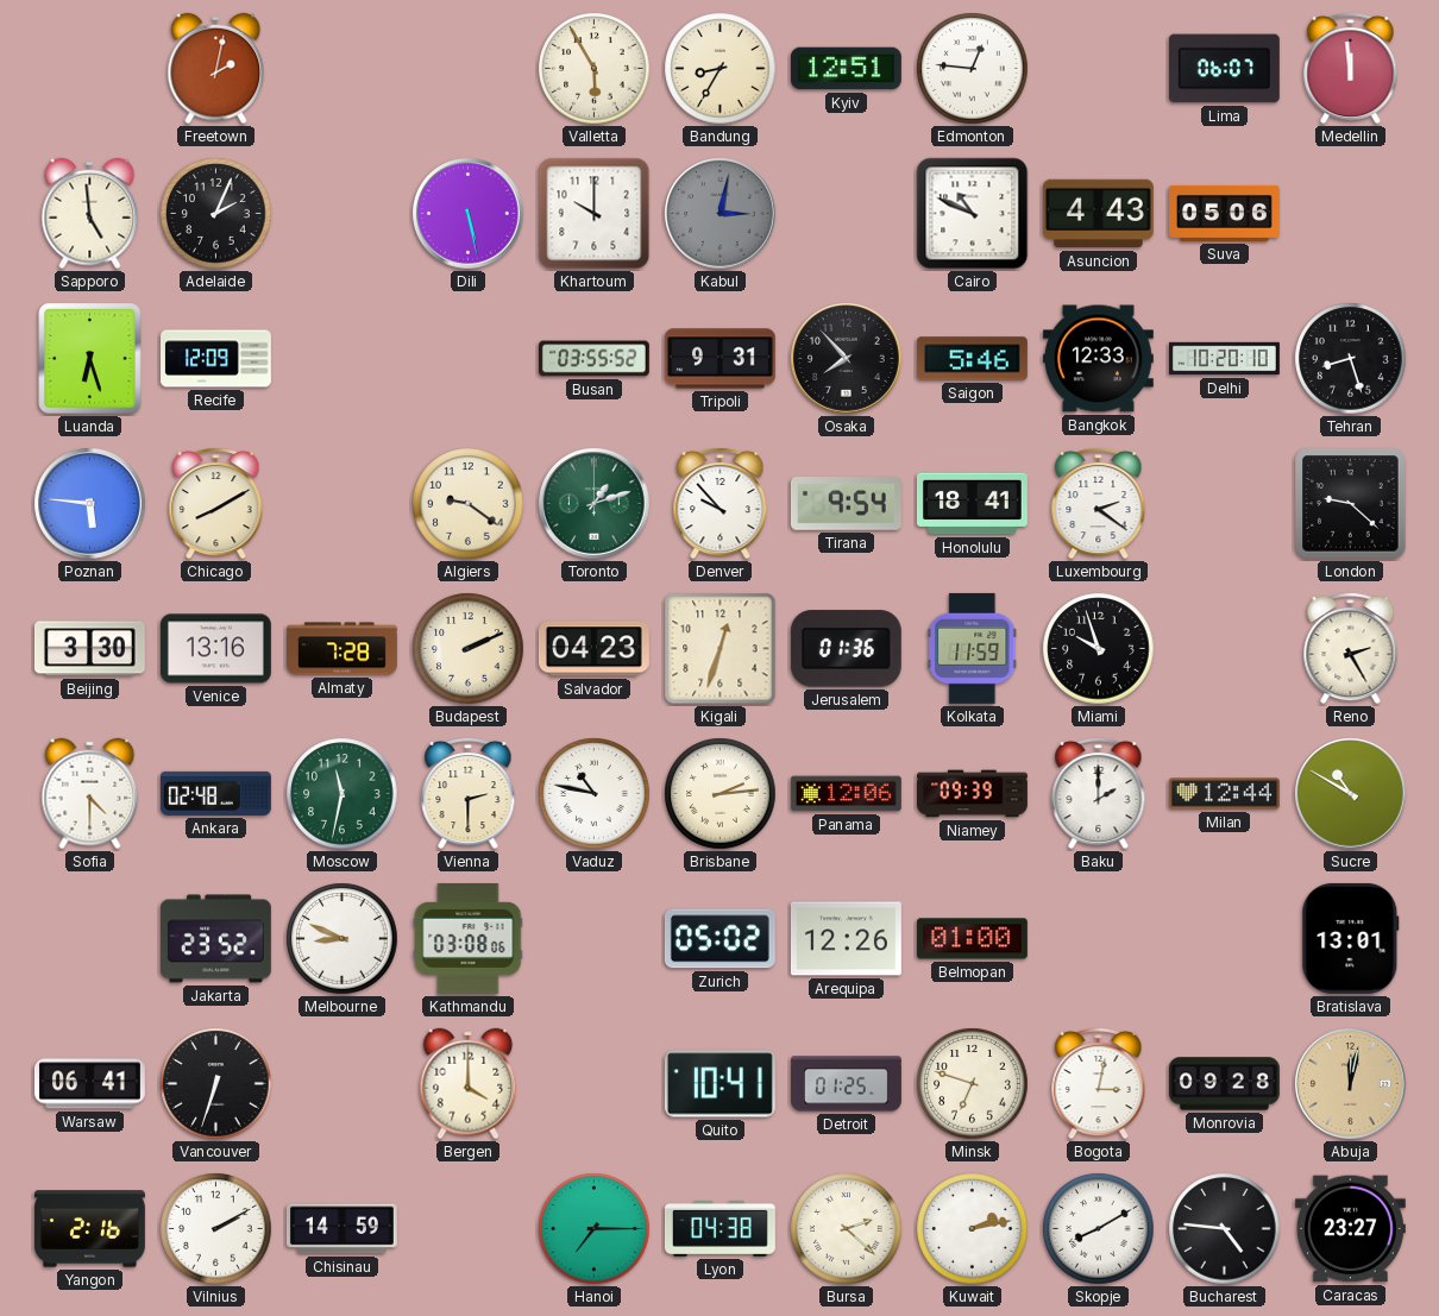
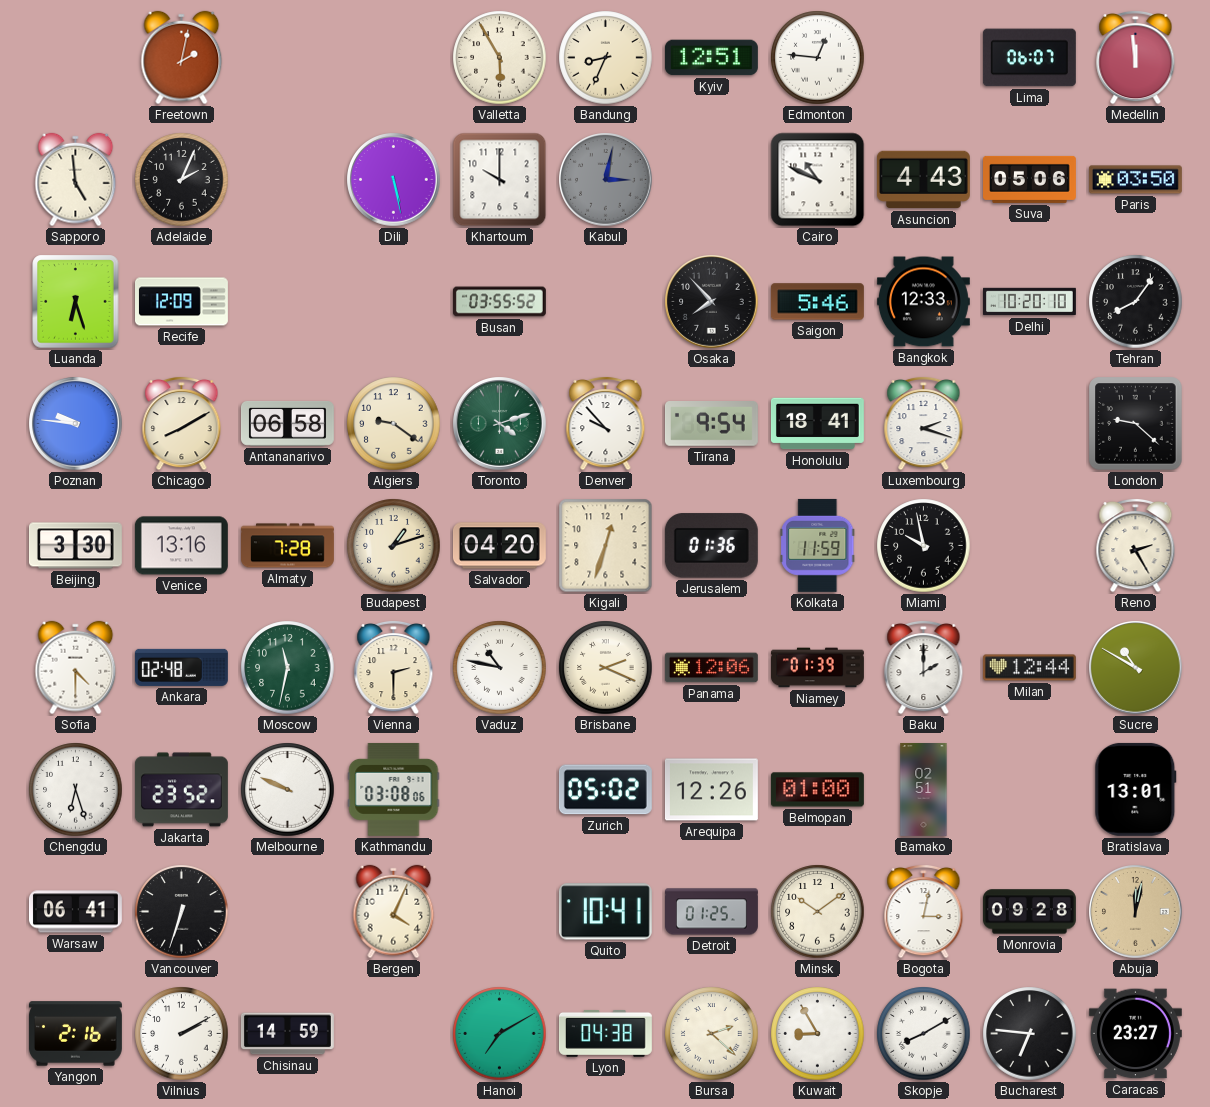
Bandung: 8:35 -> 8:34
Paris: none -> 03:50
Tripoli: 9:31 -> none
Tehran: 8:27 -> 8:06
Poznan: 5:46 -> 9:46
Antananarivo: none -> 06:58
Toronto: 1:12 -> 4:12
Luxembourg: 2:21 -> 2:18
Budapest: 2:11 -> 1:12
Salvador: 04:23 -> 04:20
Miami: 9:57 -> 9:58
Brisbane: 2:14 -> 2:19
Niamey: 09:39 -> 01:39
Chengdu: none -> 6:27
Melbourne: 8:49 -> 9:49
Bamako: none -> 02:51
Bergen: 4:00 -> 4:04
Minsk: 6:48 -> 10:09
Hanoi: 7:15 -> 7:10
Kuwait: 2:13 -> 8:55
Bucharest: 4:46 -> 6:46
